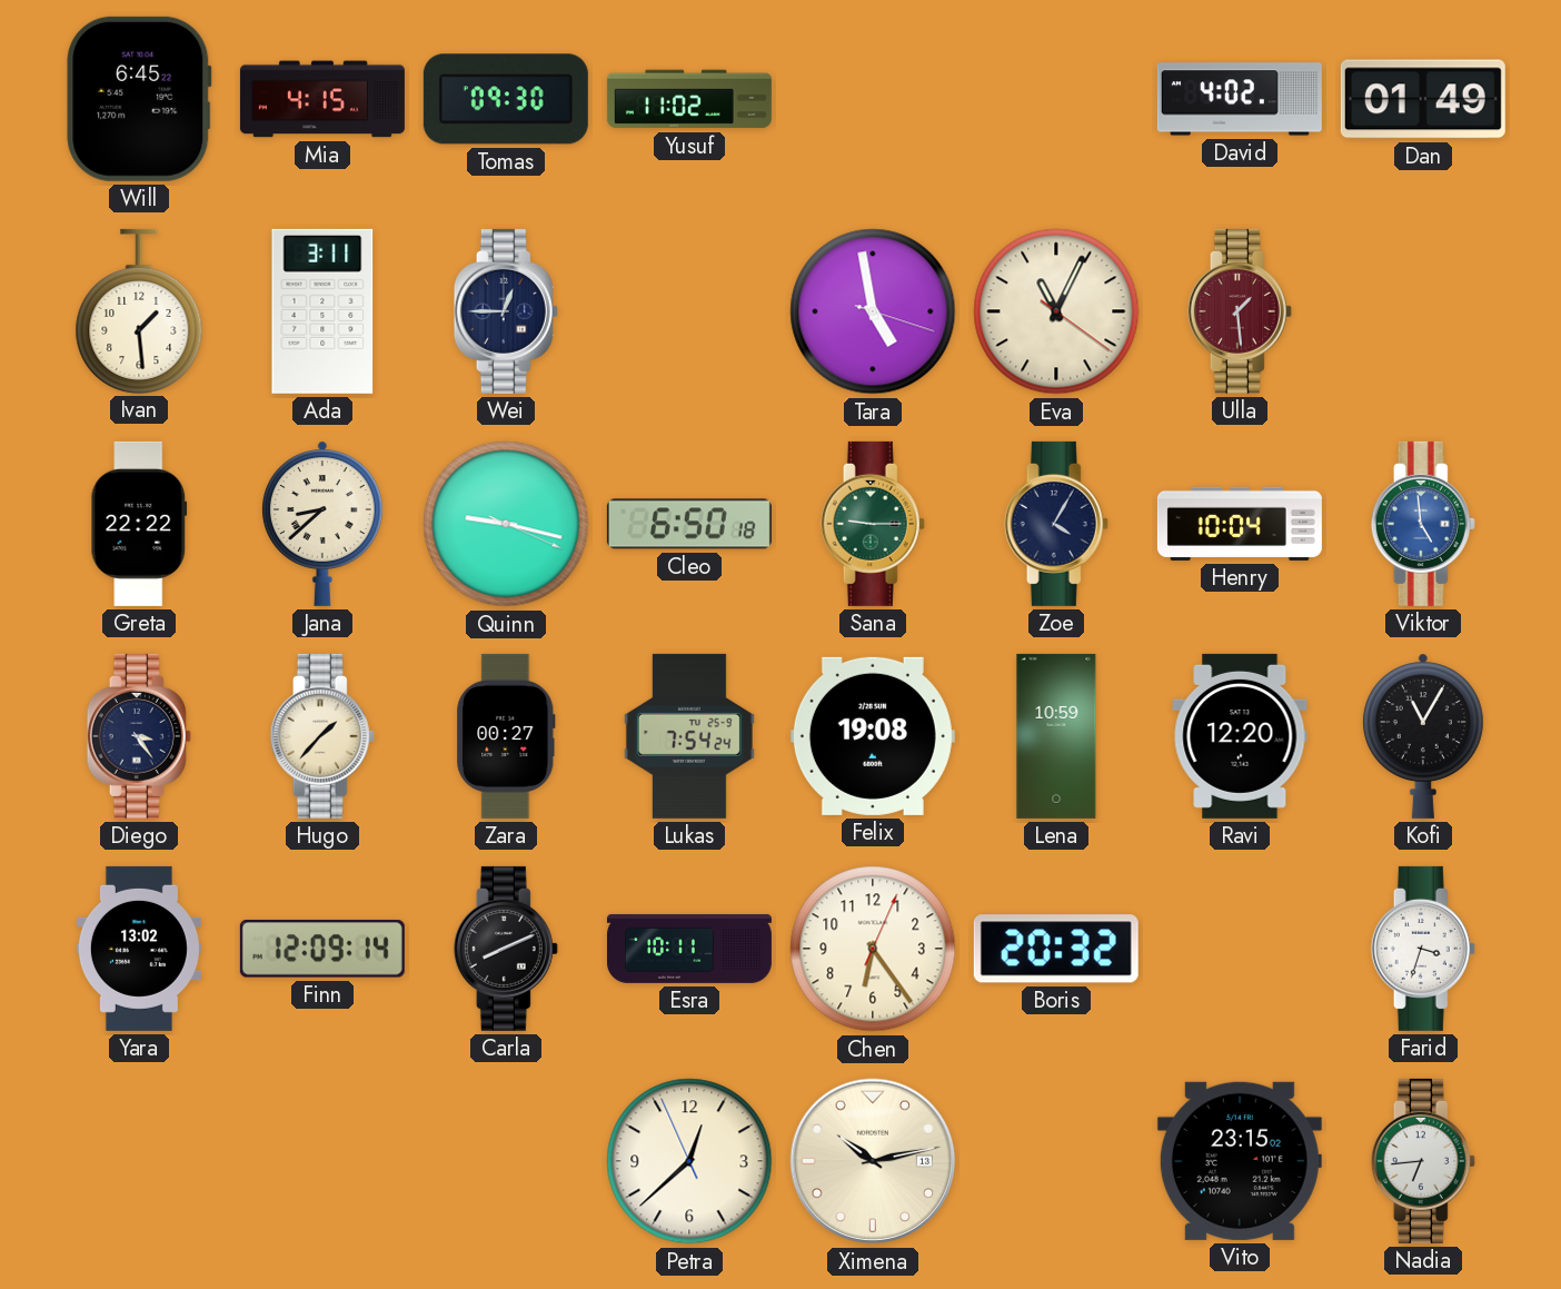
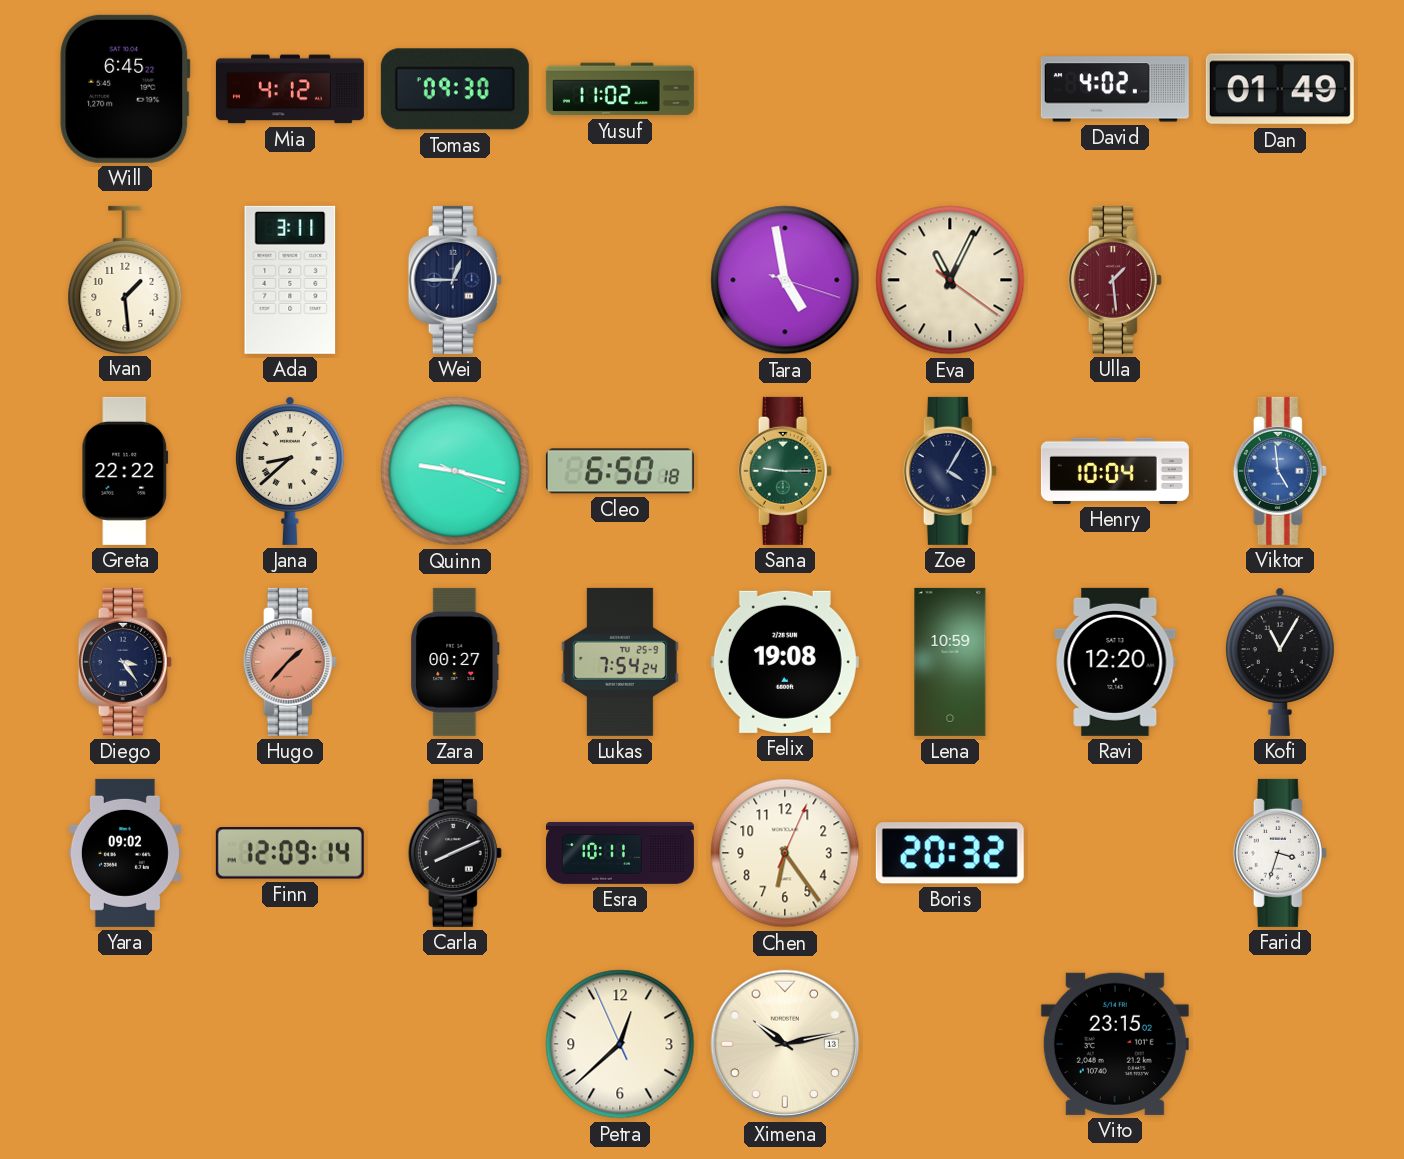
Mia: 4:15 -> 4:12
Hugo dial: cream -> salmon
Yara: 13:02 -> 09:02
Nadia: 6:44 -> none
